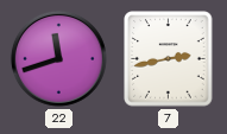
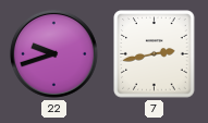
22: 11:42 -> 9:42
